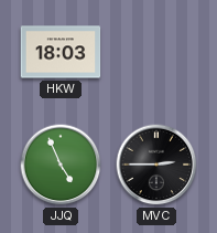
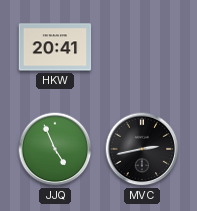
HKW: 18:03 -> 20:41
MVC: 2:45 -> 2:43
